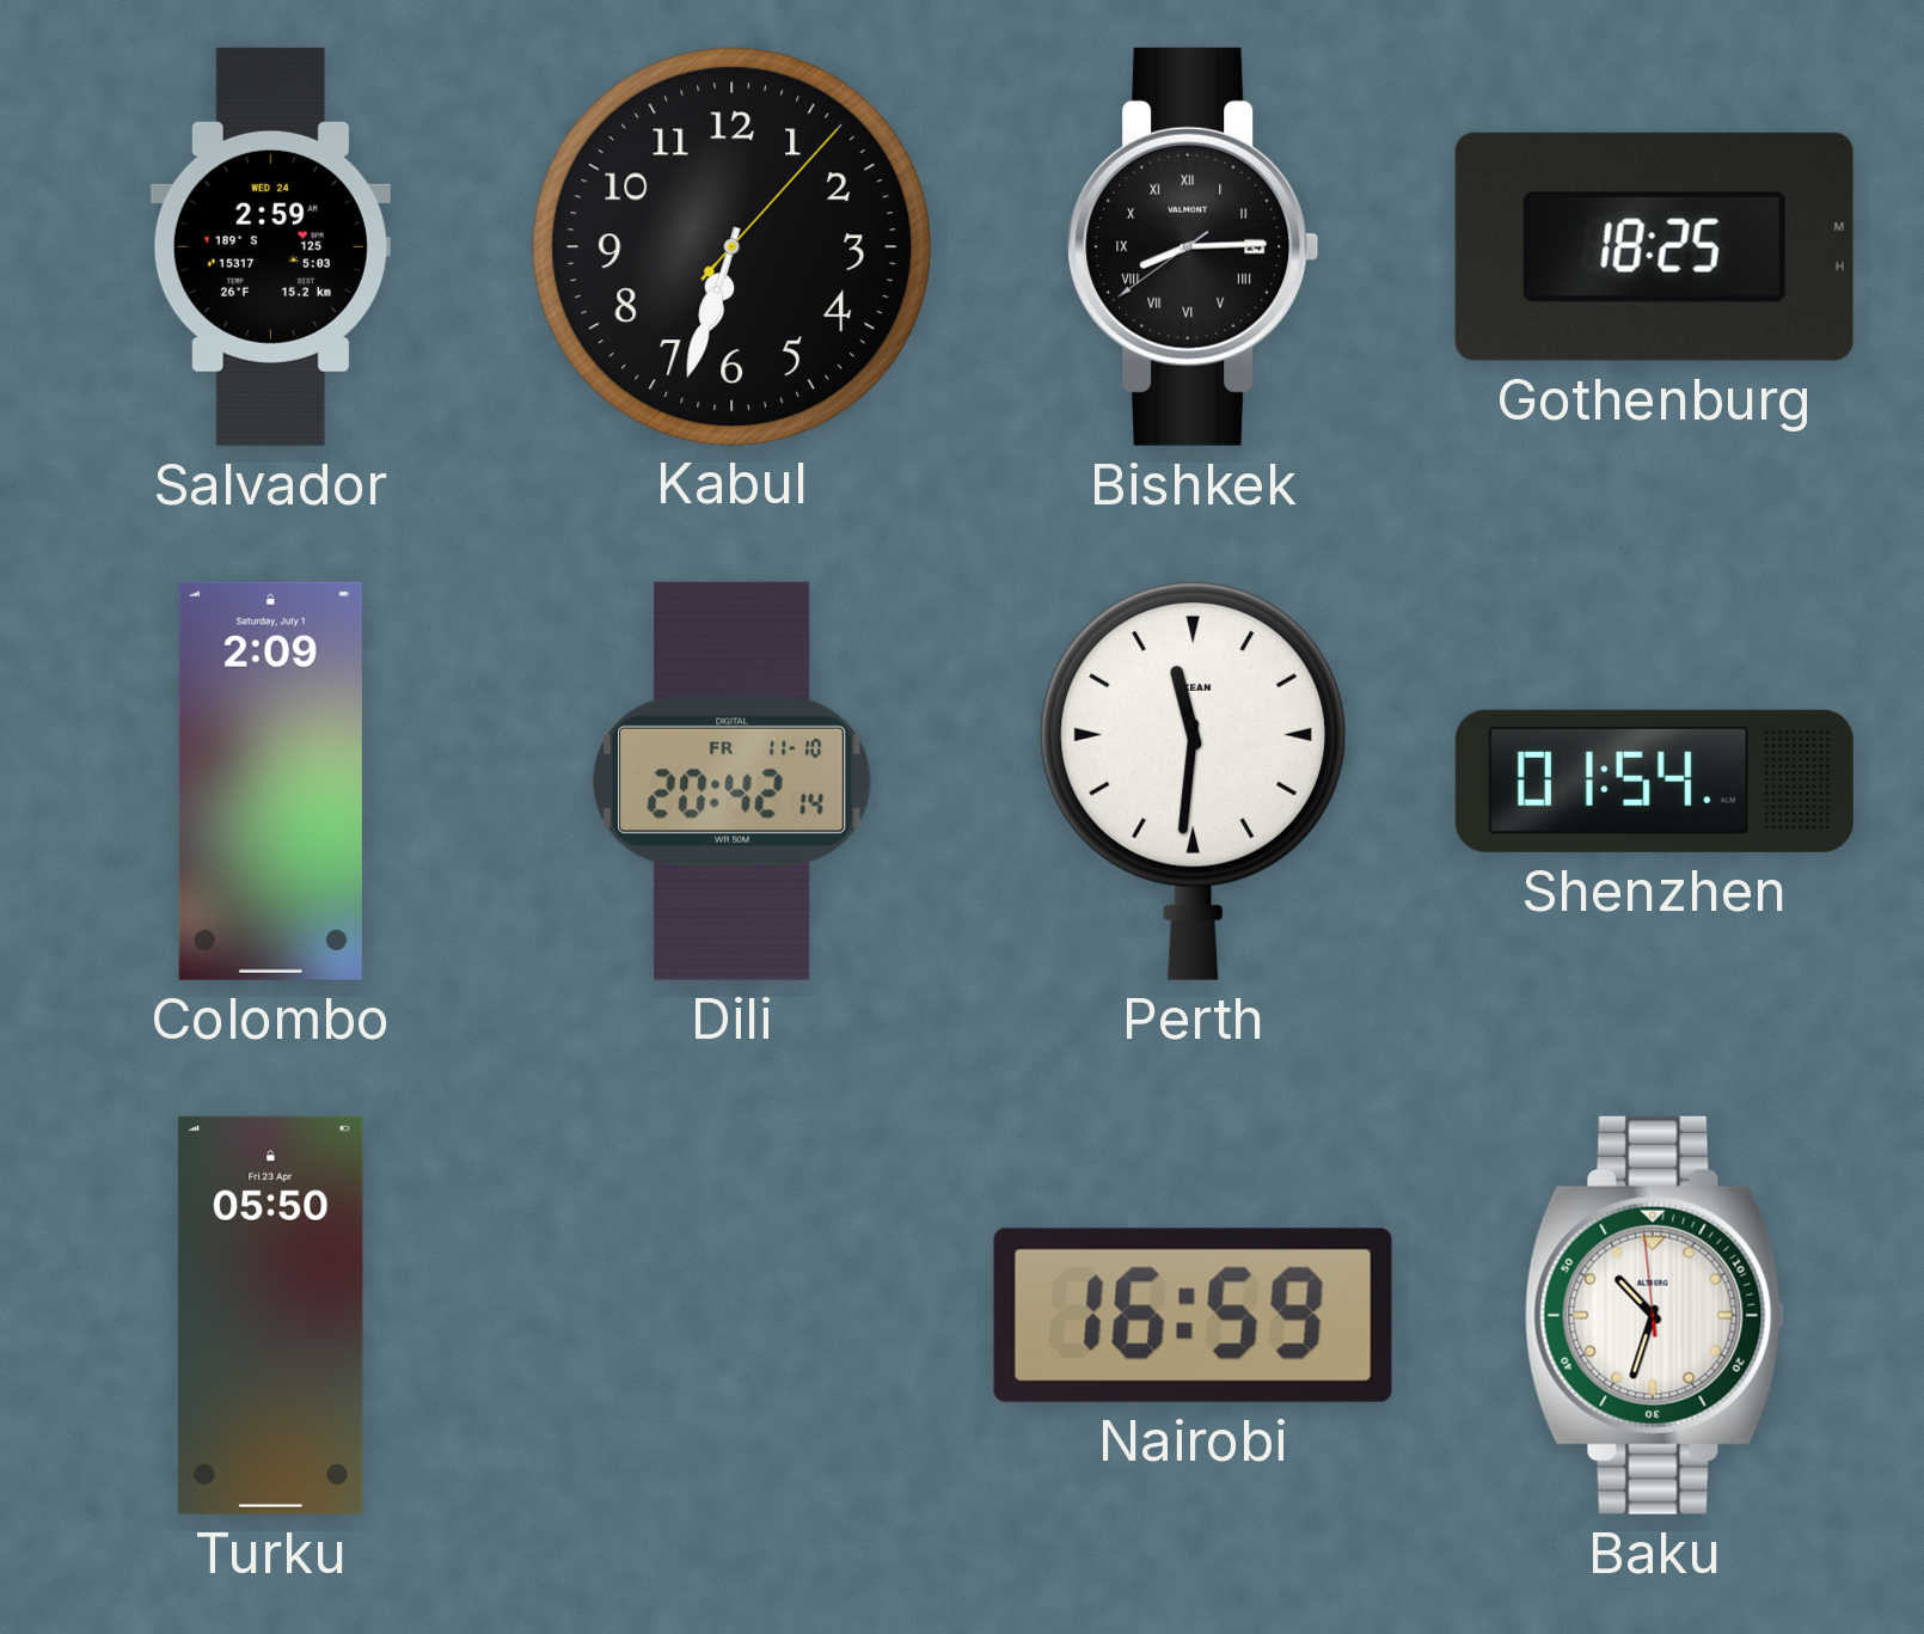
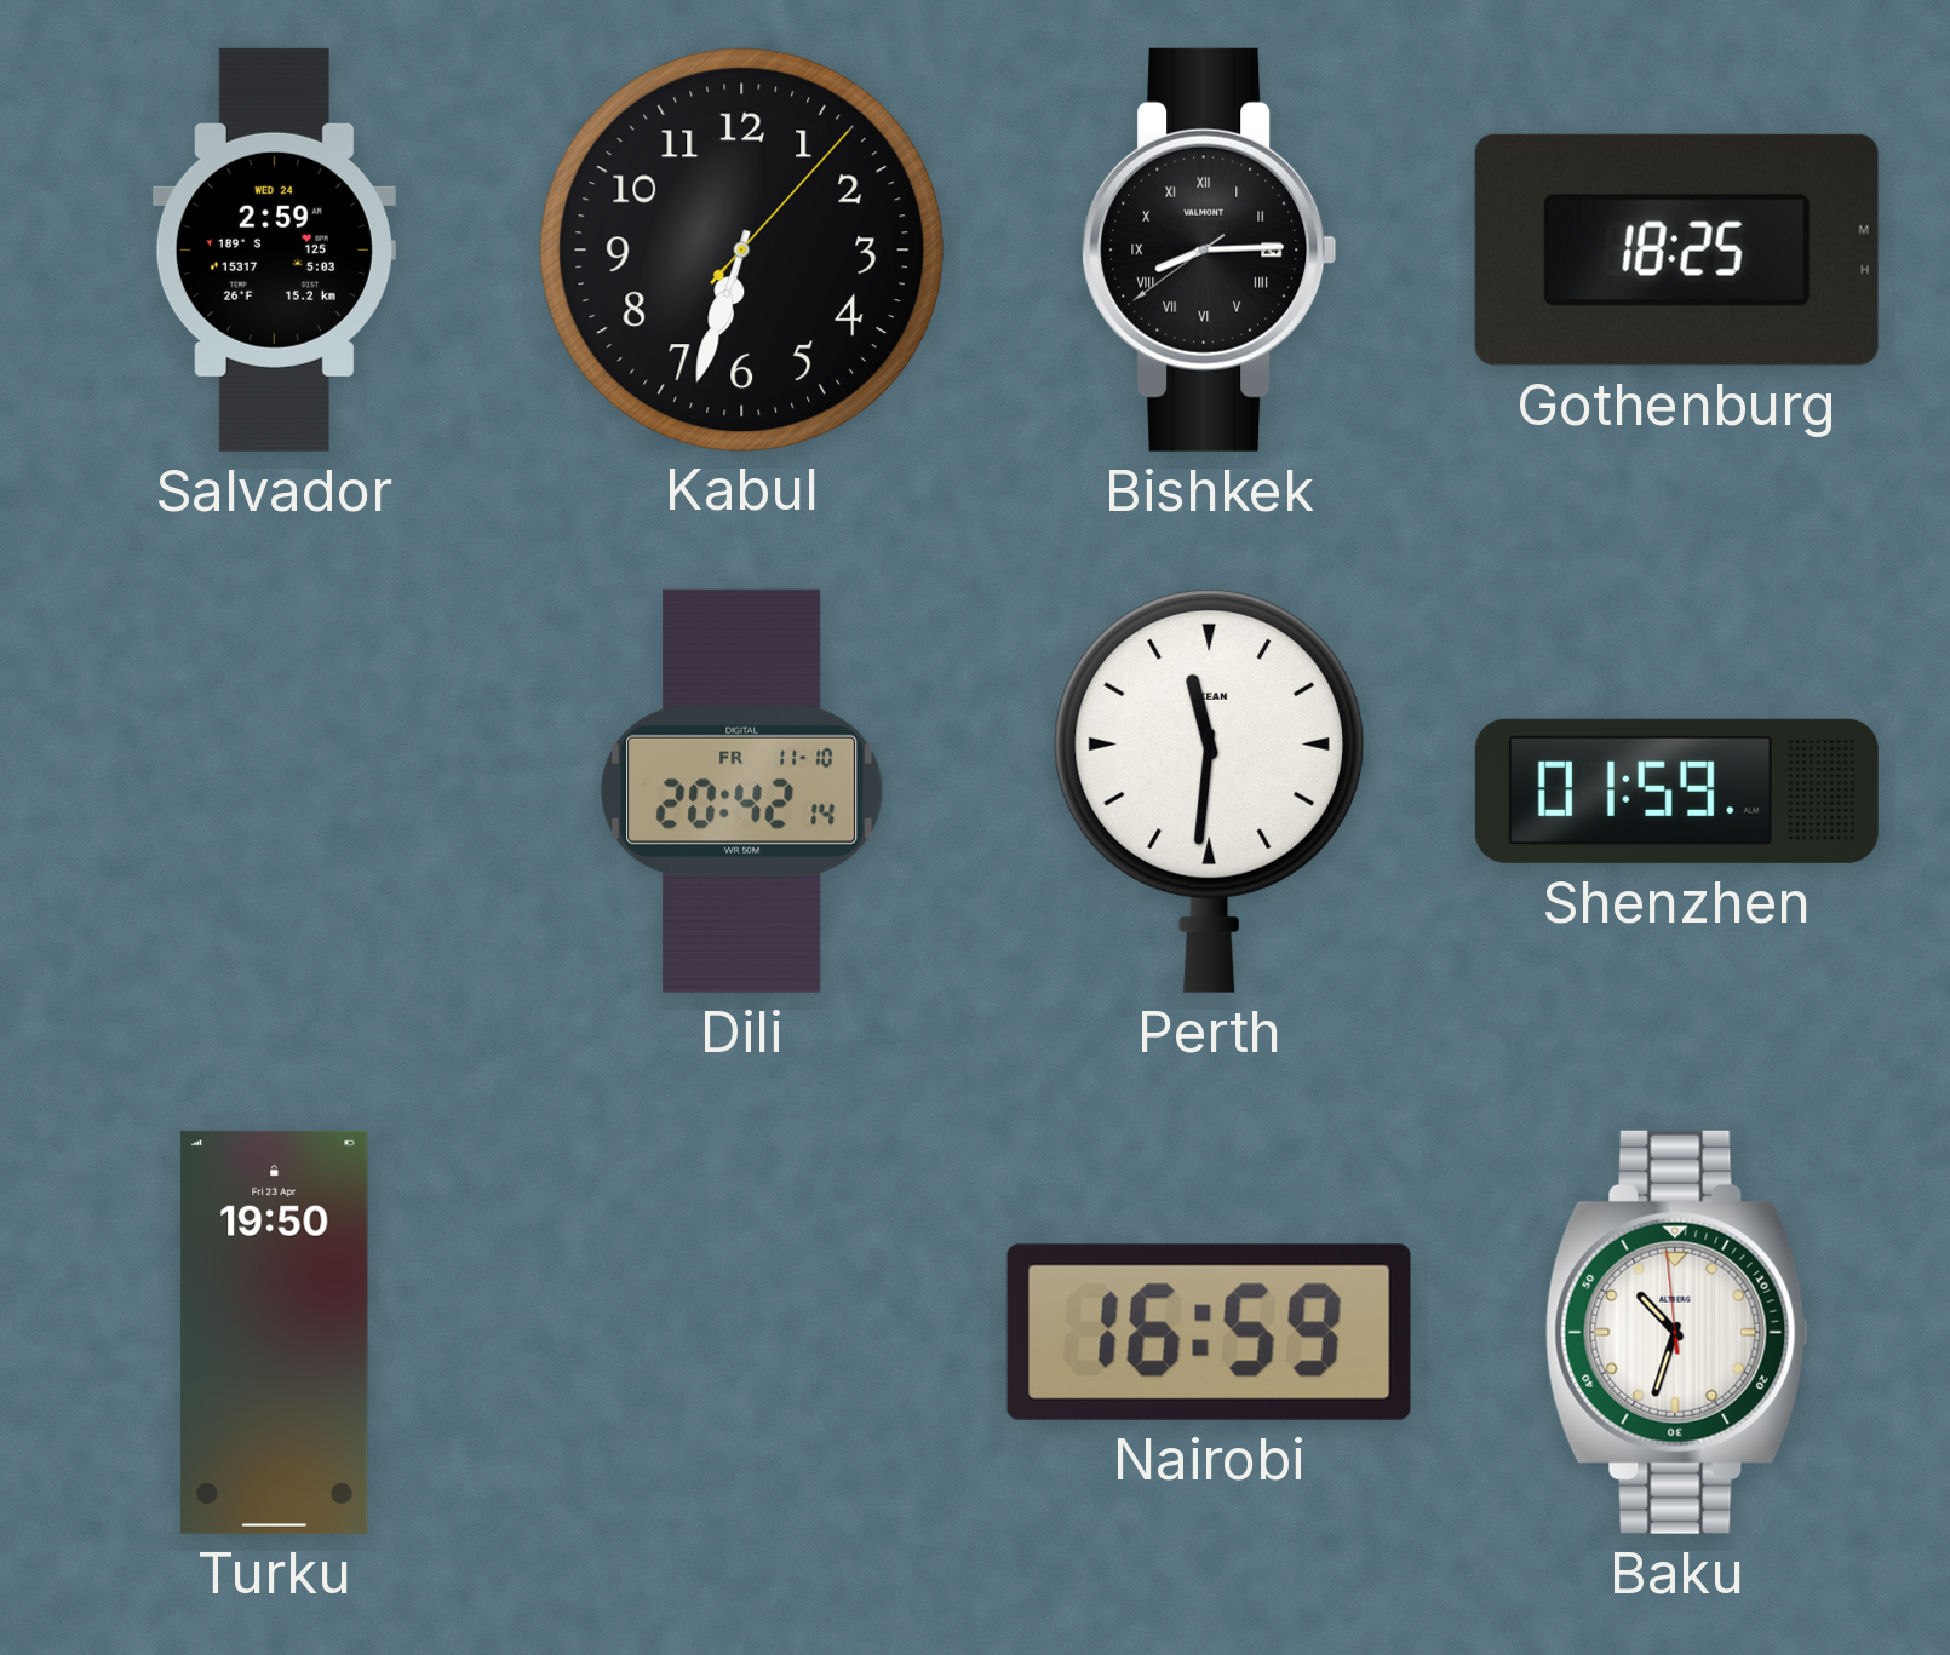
Colombo: 2:09 -> none
Shenzhen: 01:54 -> 01:59
Turku: 05:50 -> 19:50
